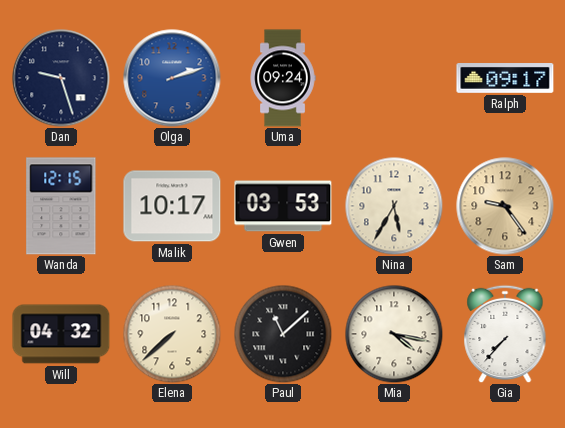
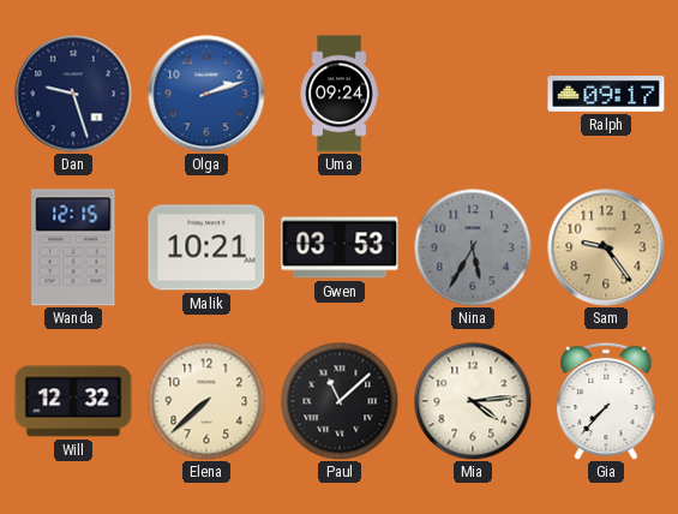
Malik: 10:17 -> 10:21
Nina dial: cream -> grey
Will: 04:32 -> 12:32
Mia: 4:17 -> 4:14
